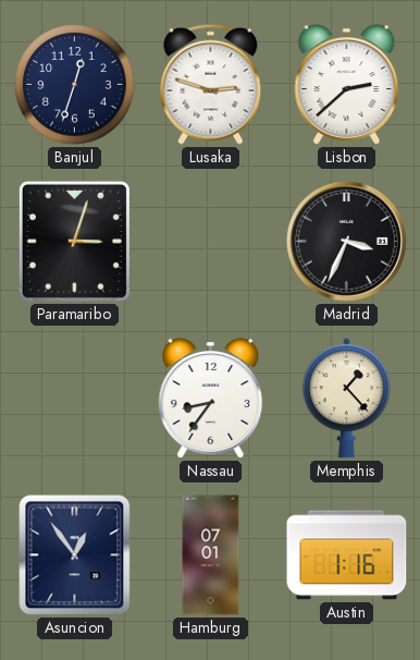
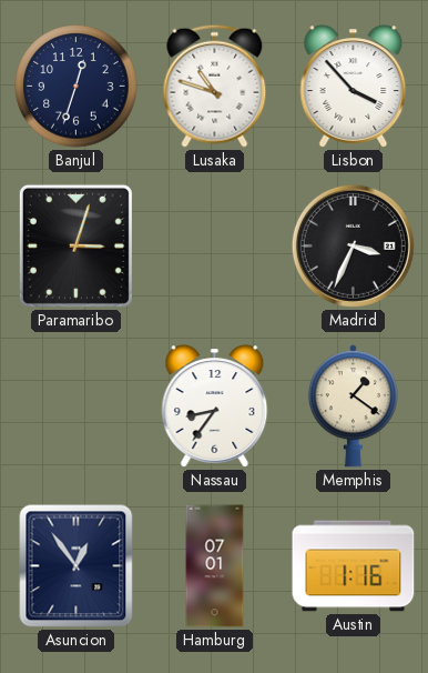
Lusaka: 2:48 -> 10:48
Lisbon: 2:38 -> 3:53
Memphis: 1:23 -> 1:21
